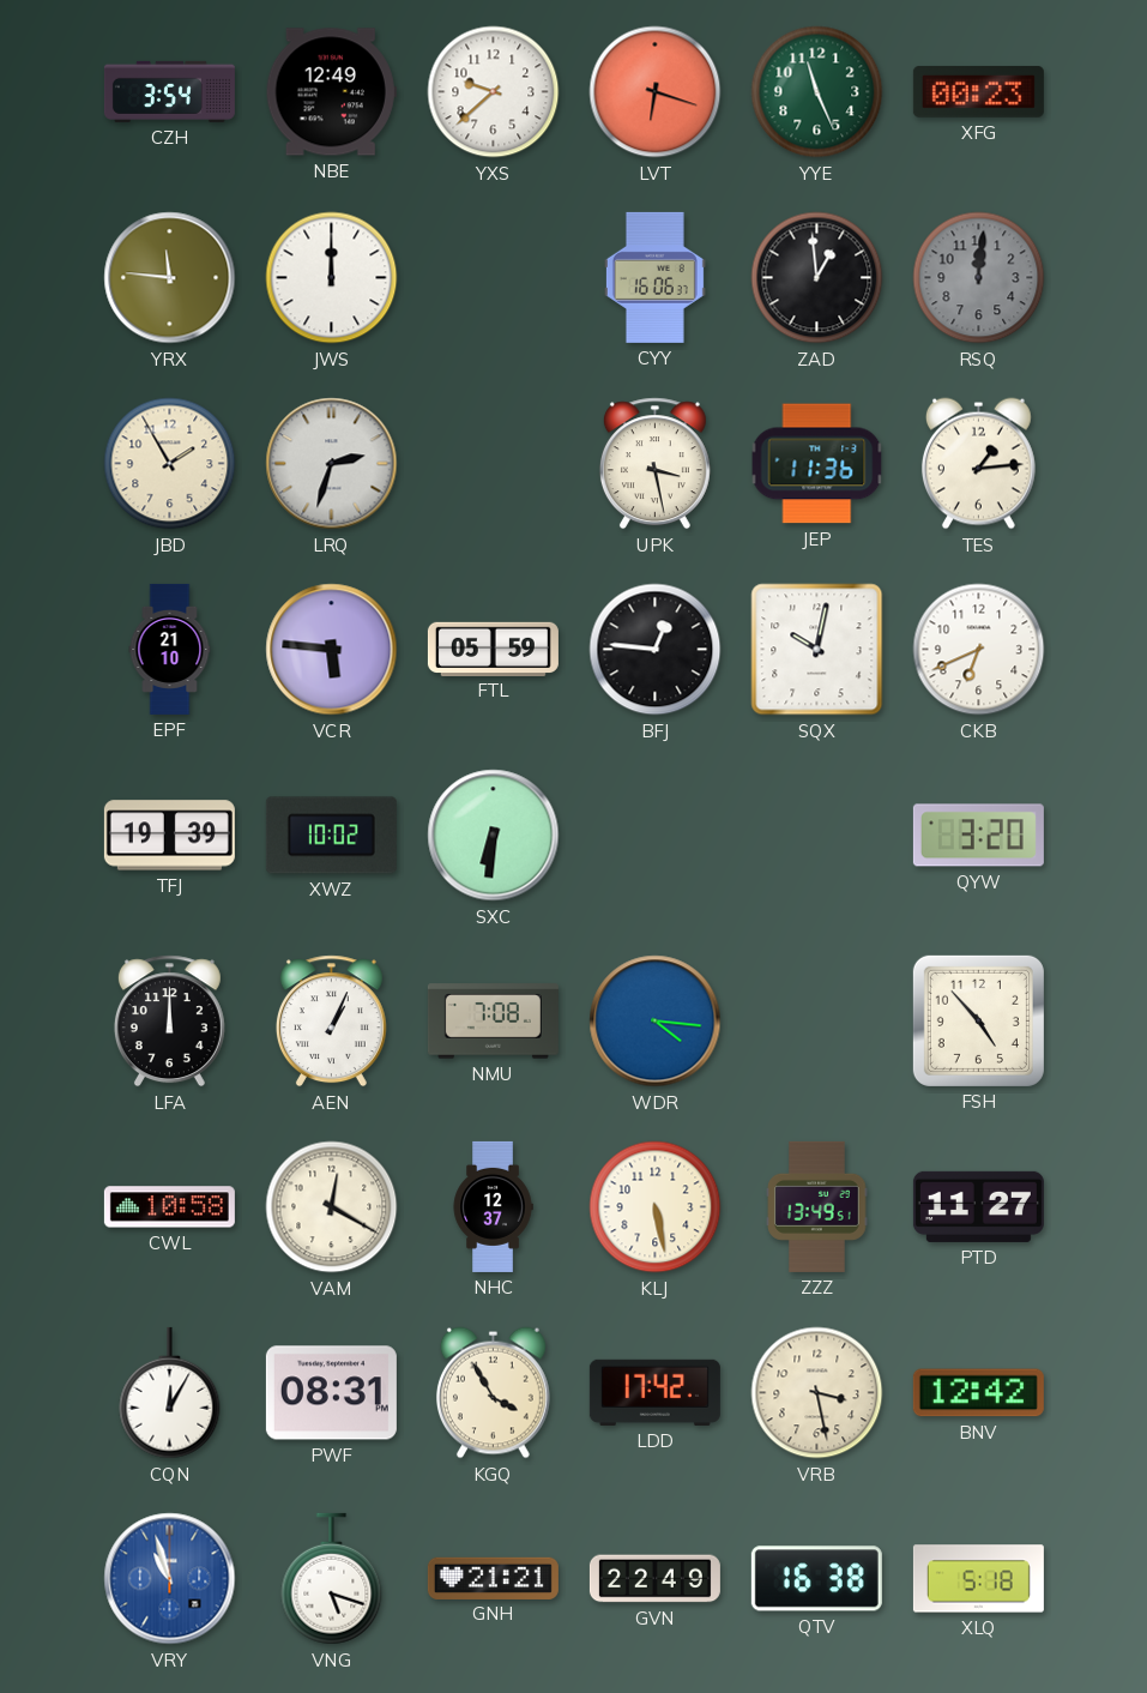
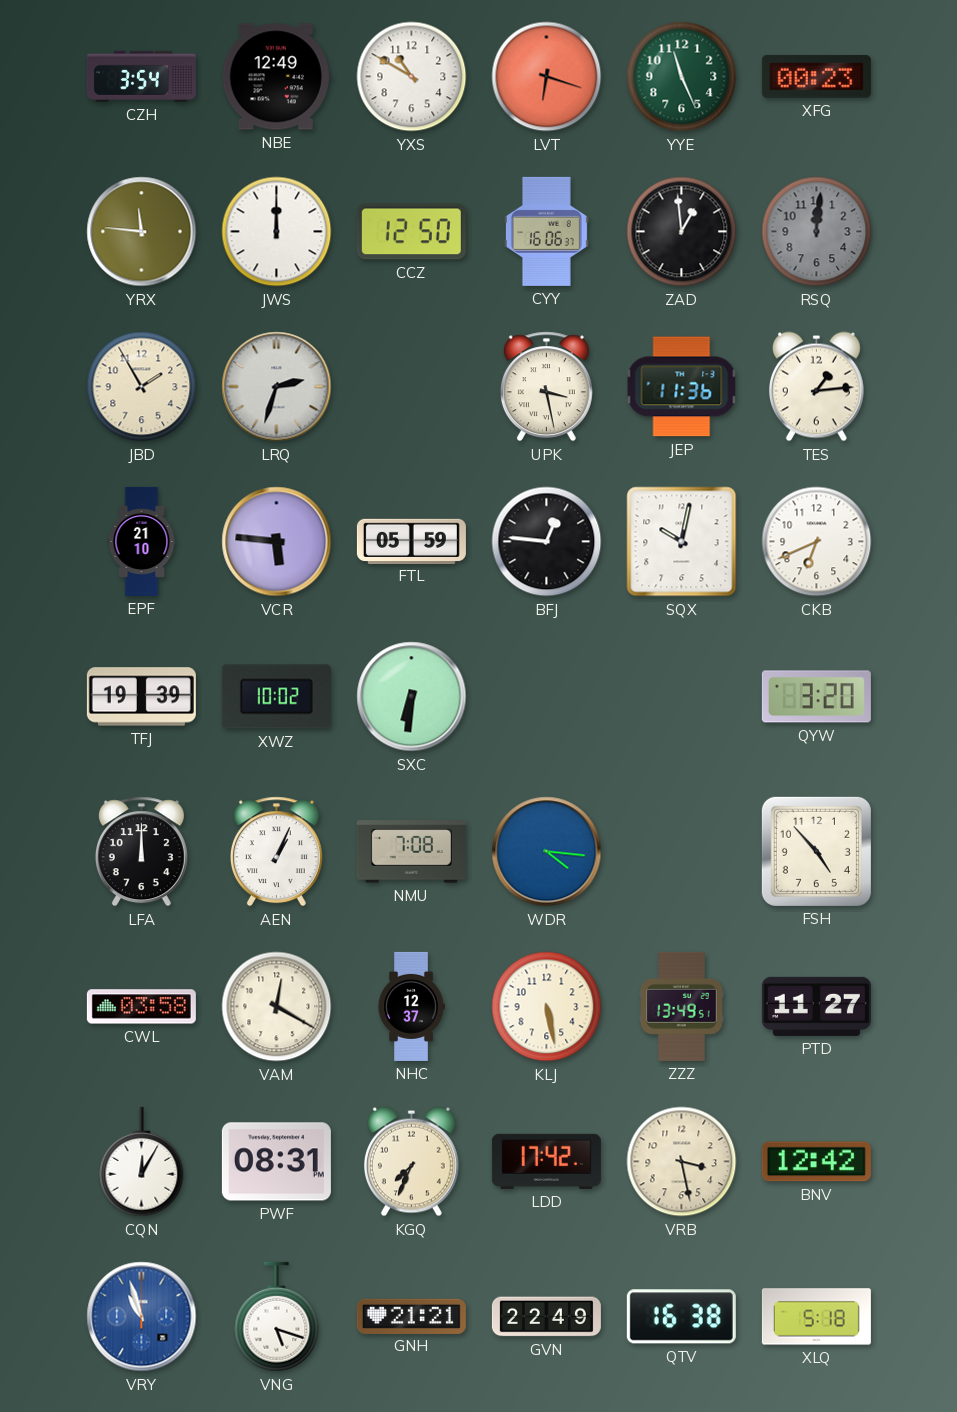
YXS: 9:38 -> 10:50
CCZ: none -> 12:50
CWL: 10:58 -> 03:58
KGQ: 3:55 -> 7:34
